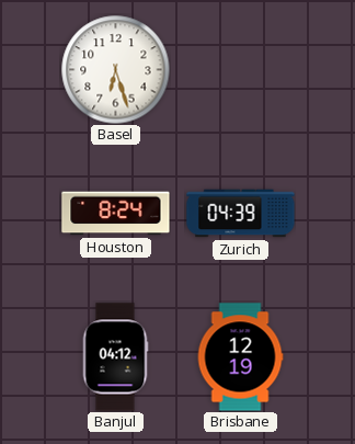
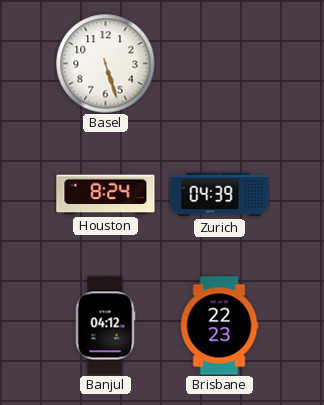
Basel: 6:27 -> 5:27
Brisbane: 12:19 -> 22:23
